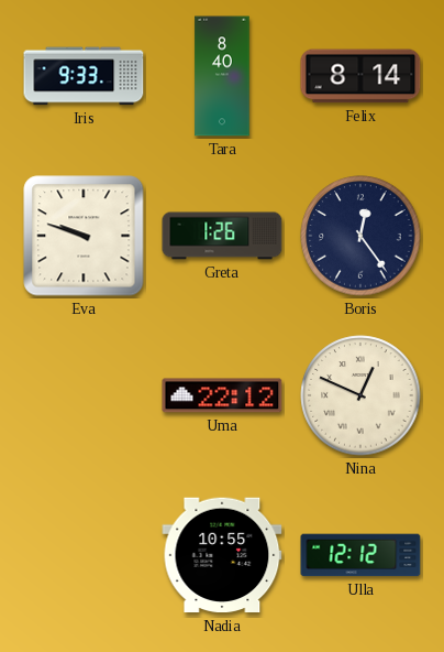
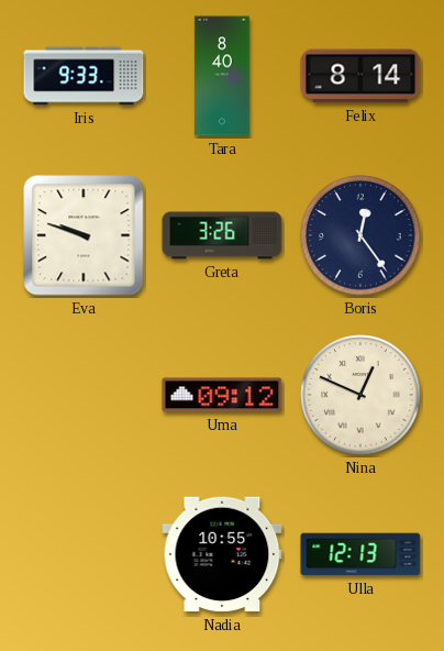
Greta: 1:26 -> 3:26
Uma: 22:12 -> 09:12
Ulla: 12:12 -> 12:13
